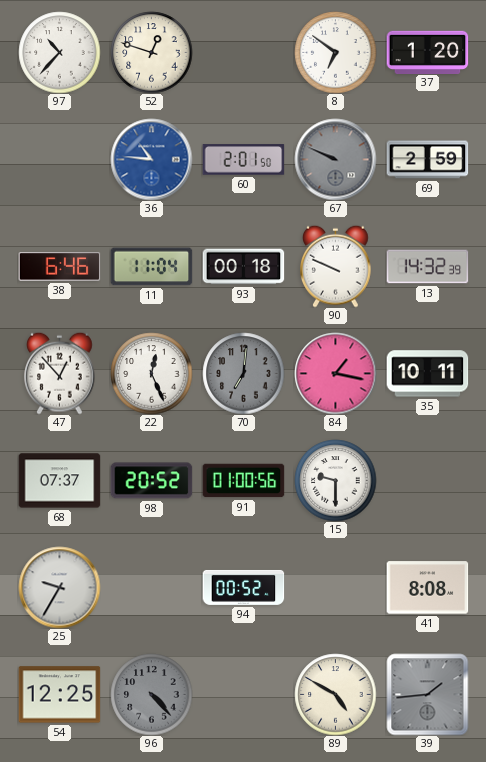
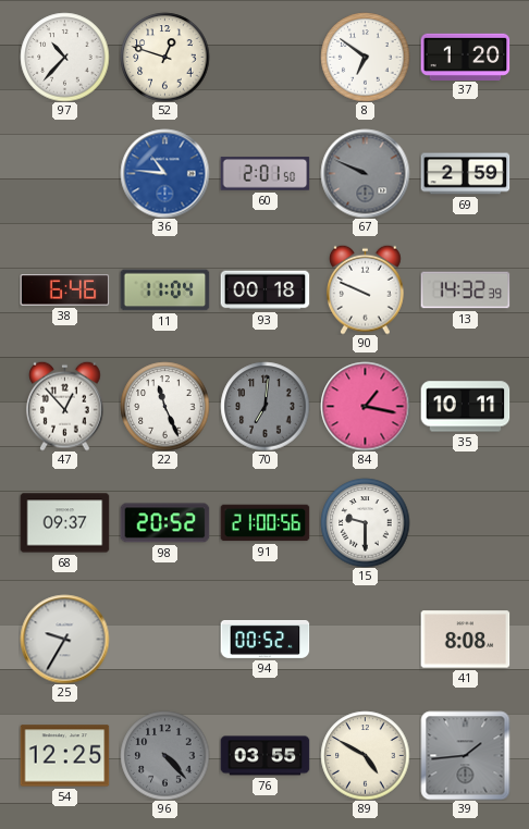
22: 12:26 -> 11:26
68: 07:37 -> 09:37
91: 01:00 -> 21:00
76: none -> 03:55
